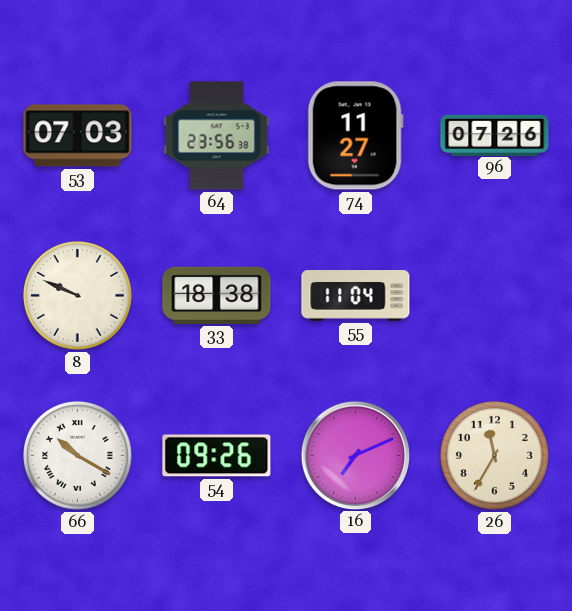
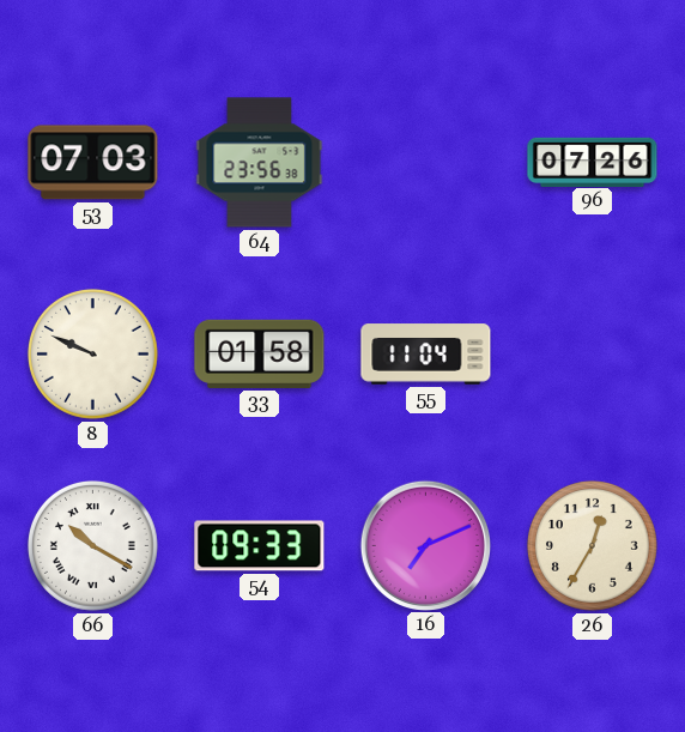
74: 11:27 -> none
33: 18:38 -> 01:58
54: 09:26 -> 09:33
26: 11:35 -> 12:35
